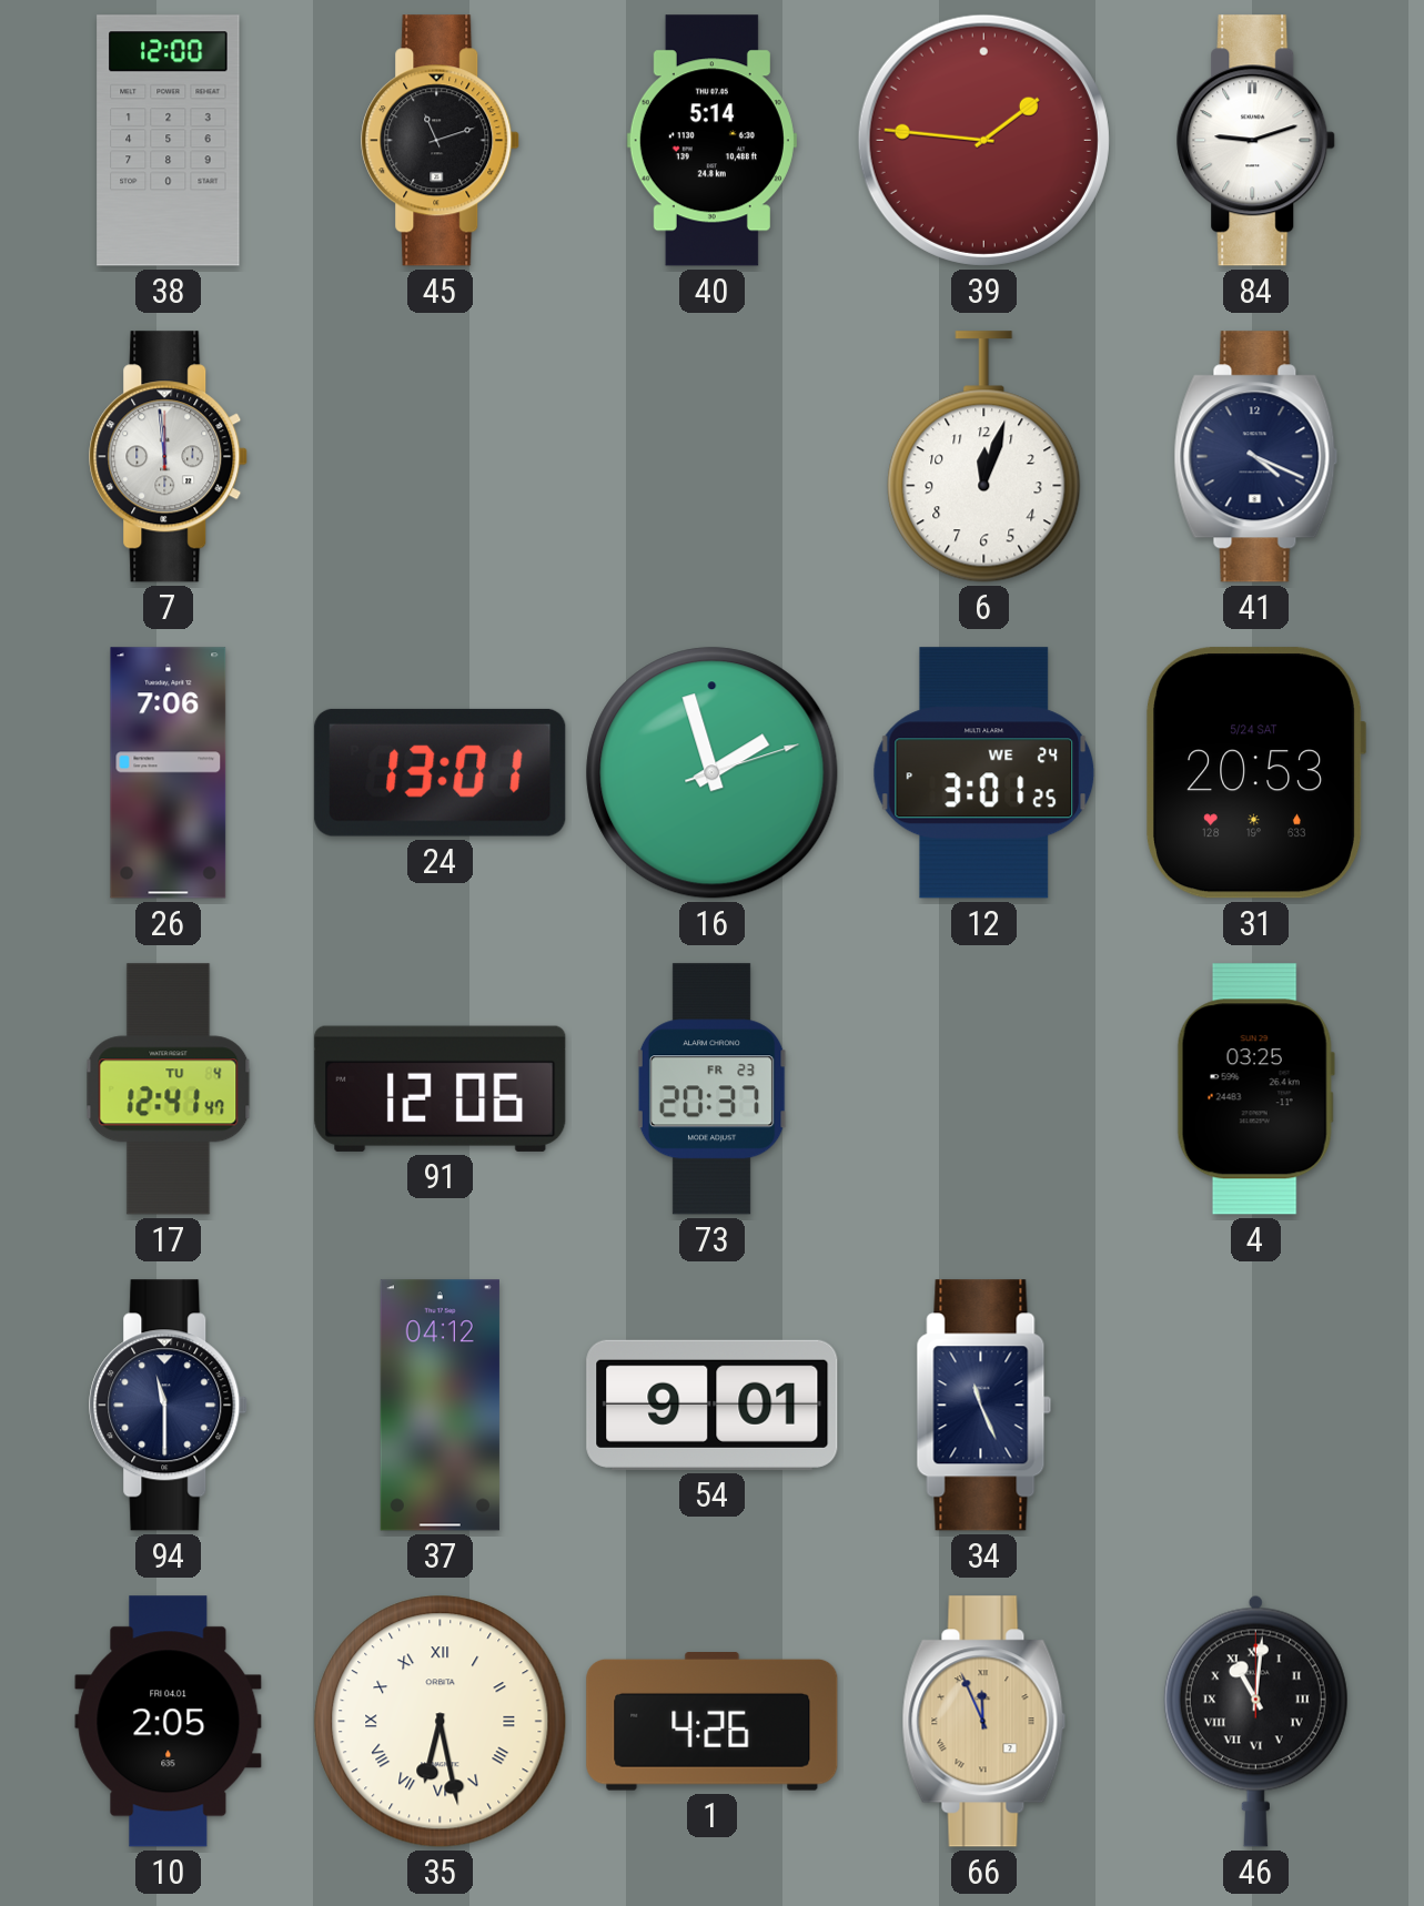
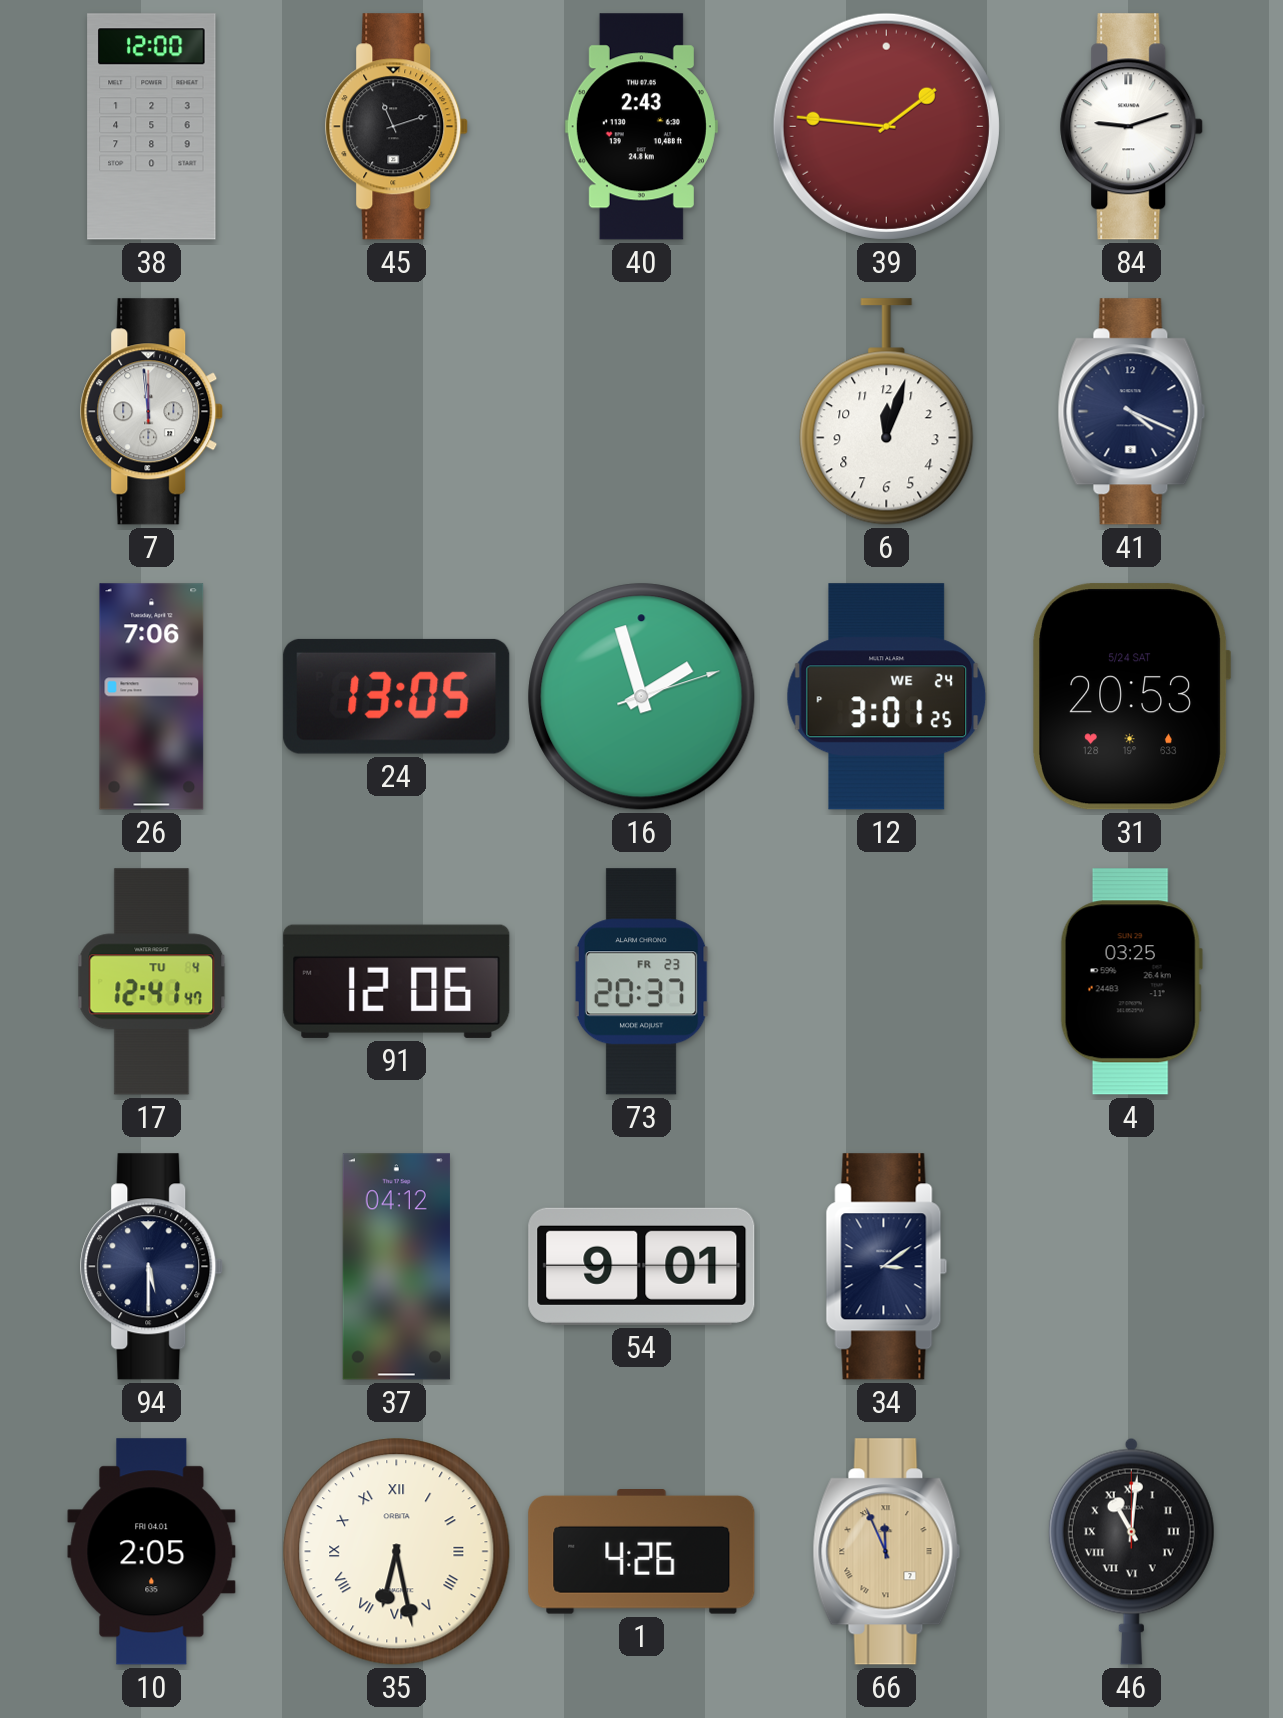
40: 5:14 -> 2:43
24: 13:01 -> 13:05
94: 11:30 -> 5:30
34: 11:26 -> 3:09
